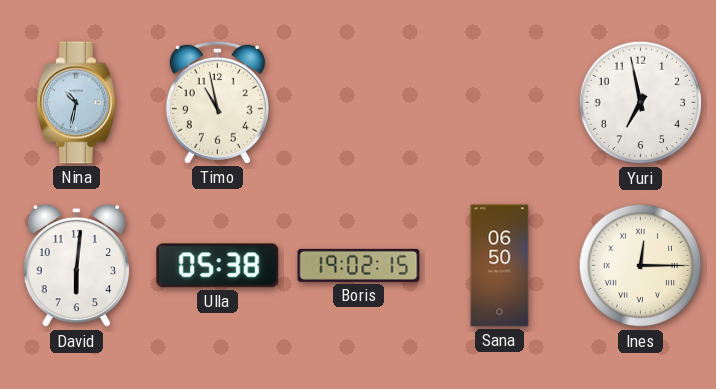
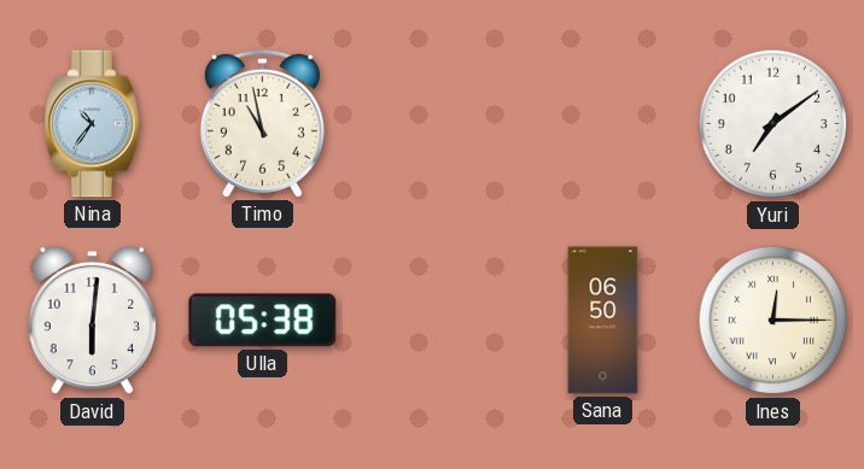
Nina: 10:32 -> 10:36
Yuri: 6:58 -> 7:09
Boris: 19:02 -> none
